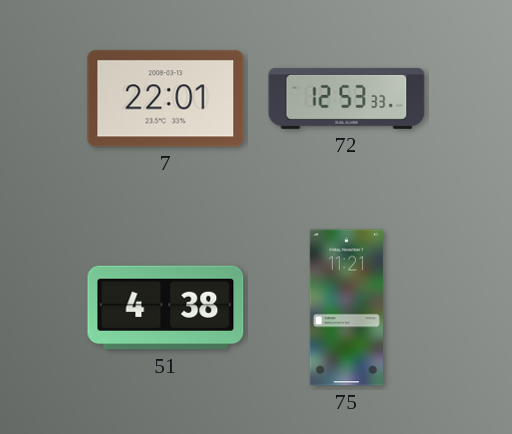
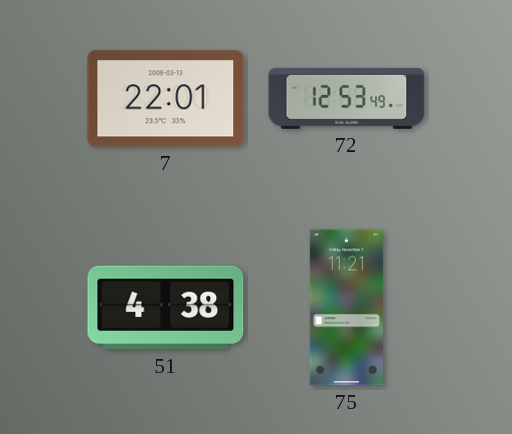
72: 12:53:33 -> 12:53:49
